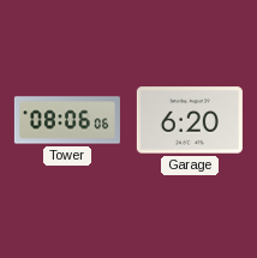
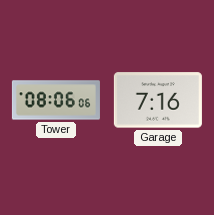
Garage: 6:20 -> 7:16
